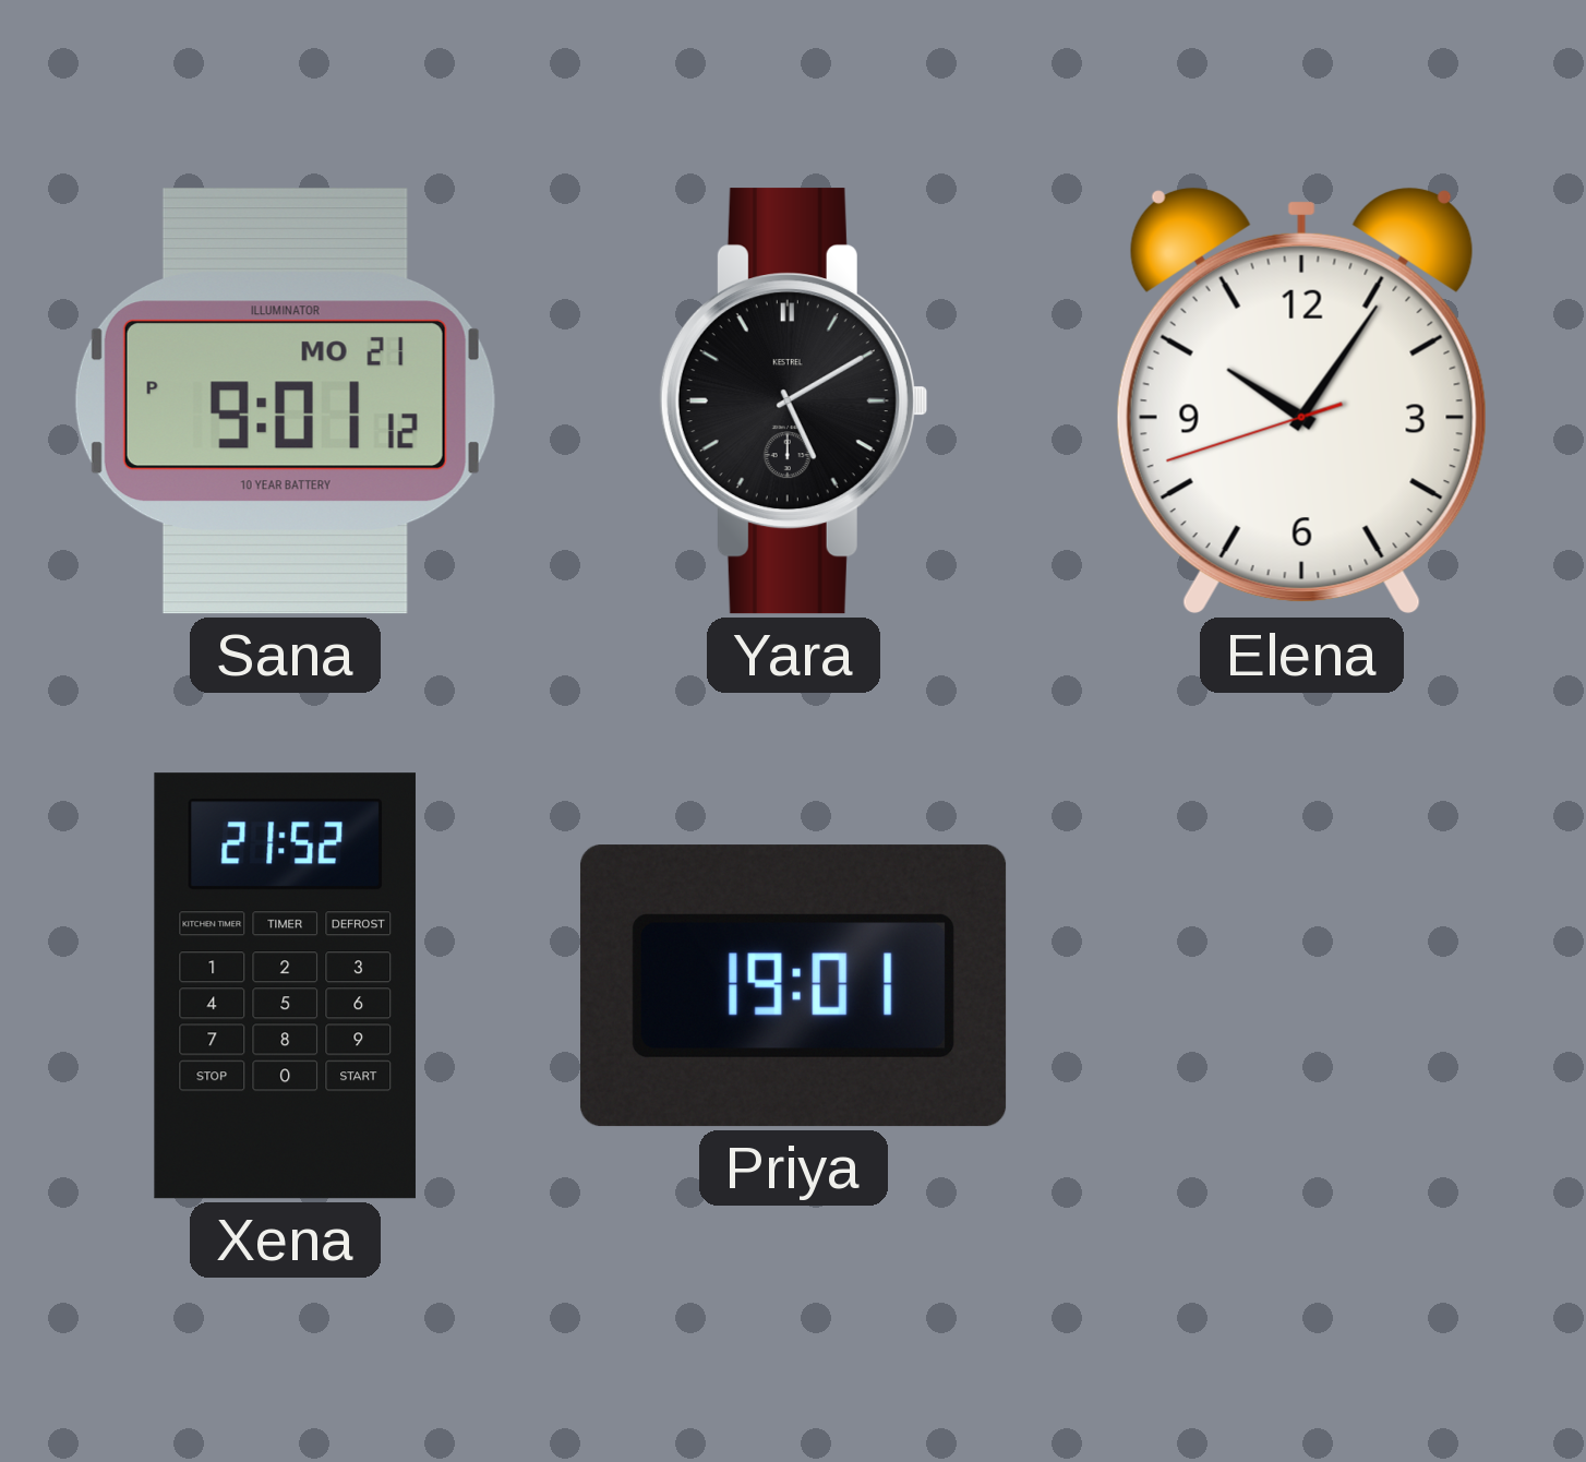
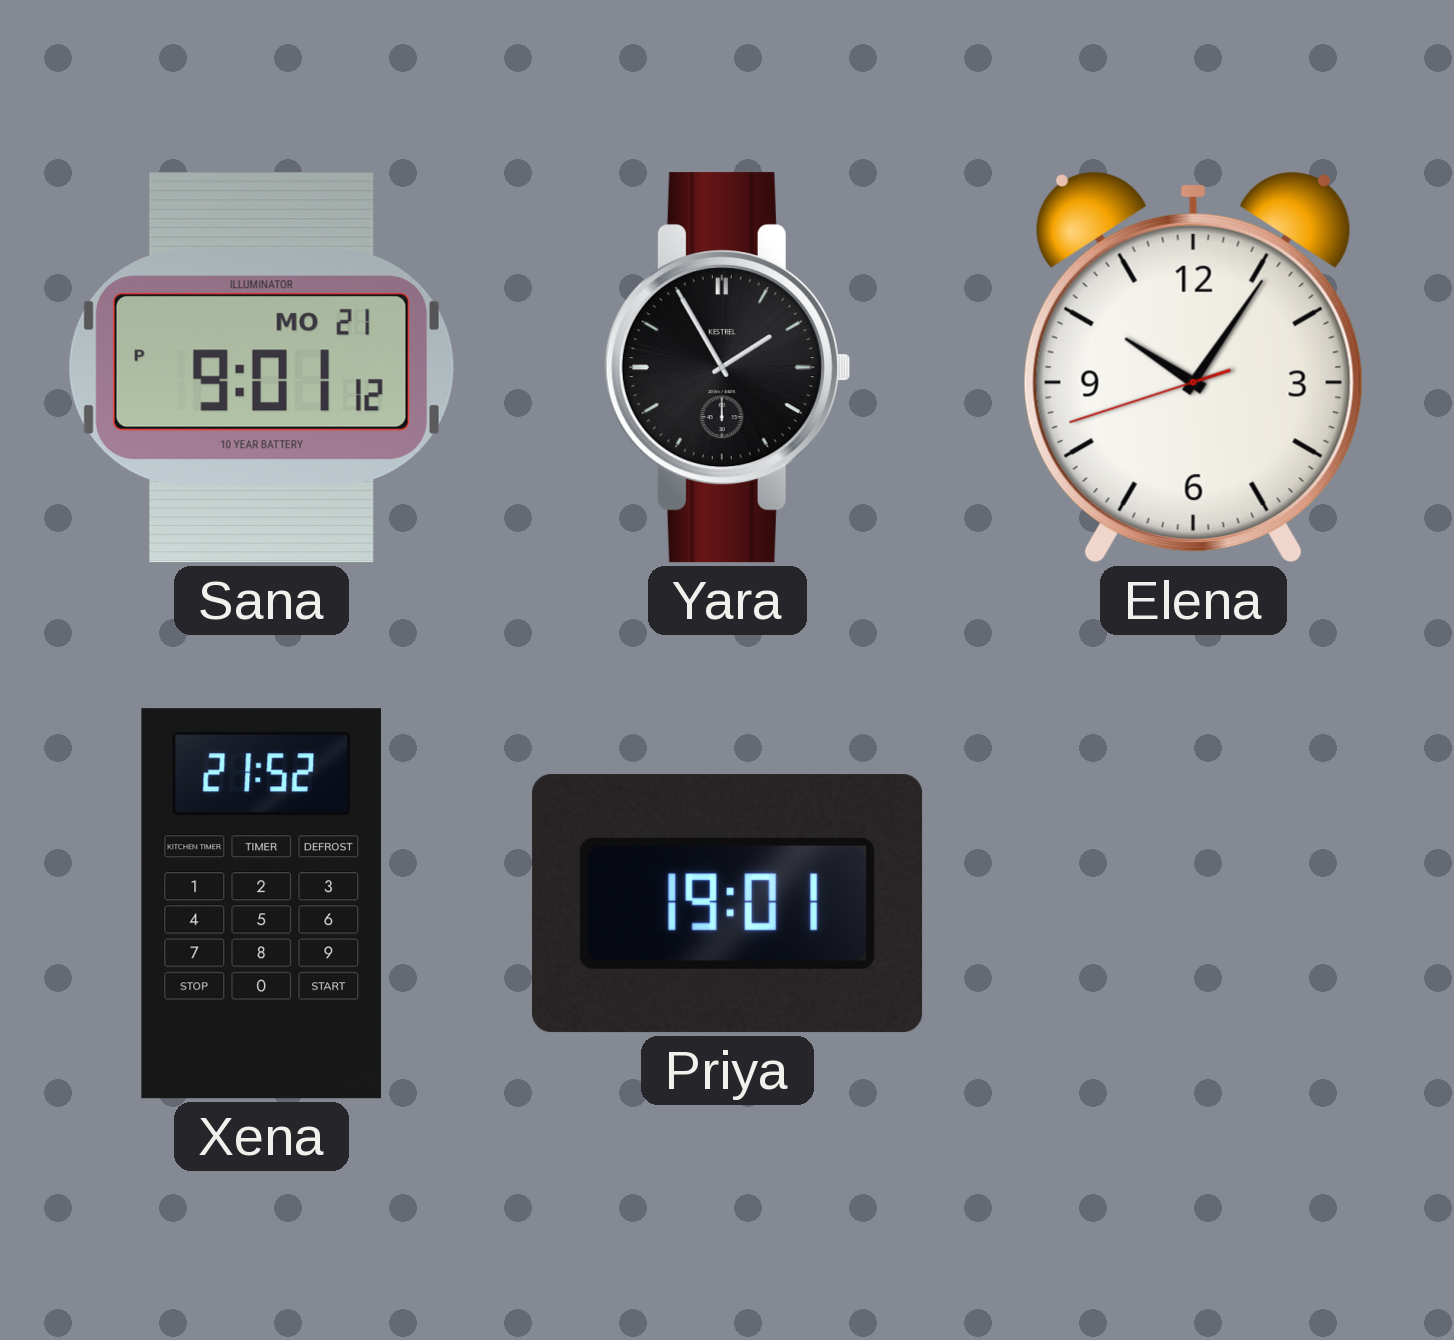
Yara: 5:10 -> 1:55
